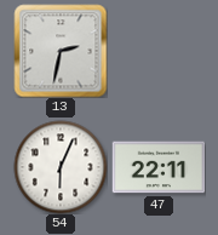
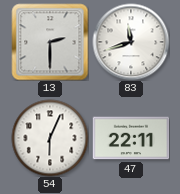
13: 2:32 -> 2:30
83: none -> 11:42
